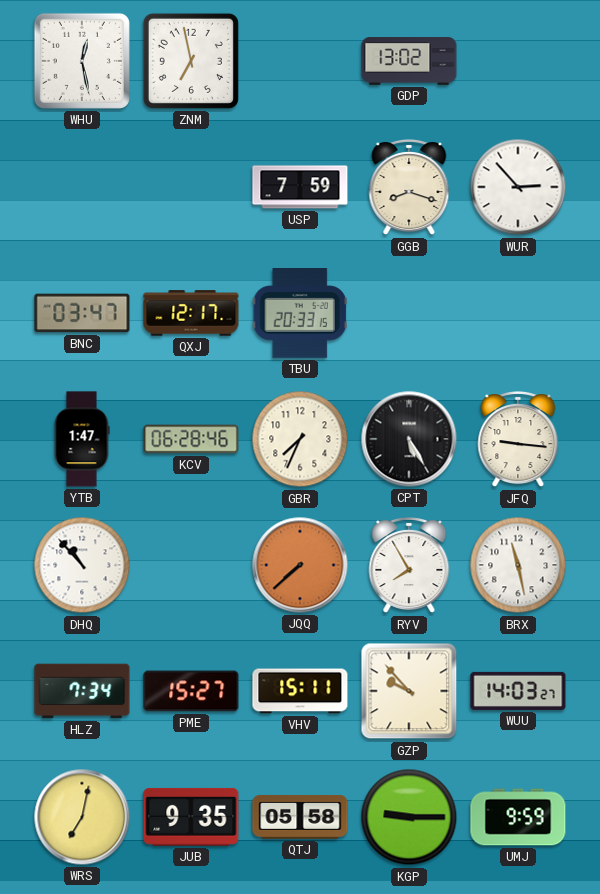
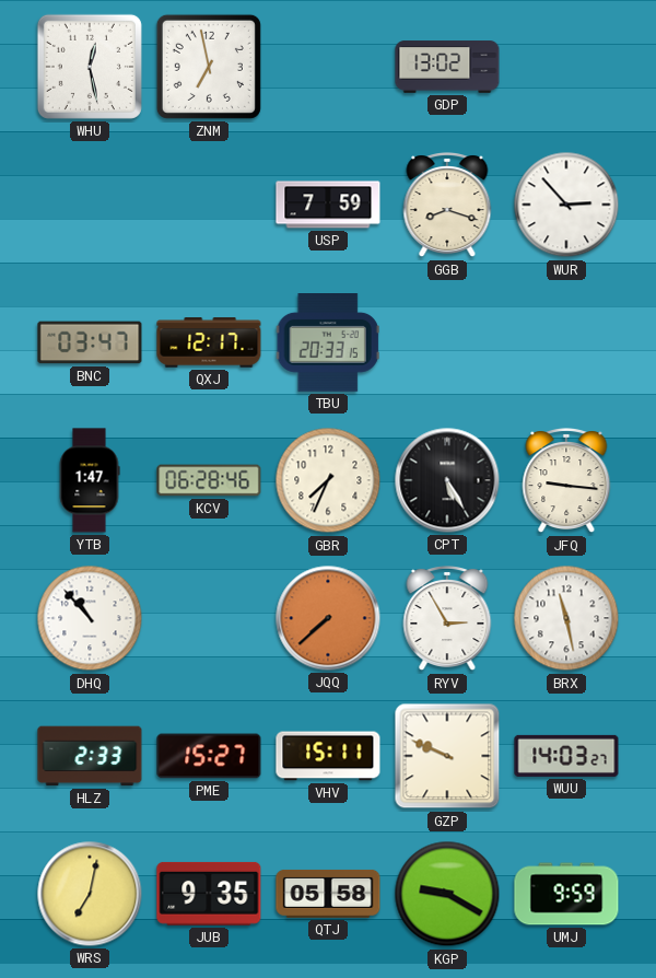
RYV: 7:55 -> 2:55
HLZ: 7:34 -> 2:33
GZP: 9:53 -> 9:49
KGP: 9:15 -> 9:20
